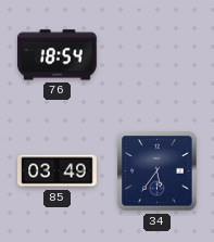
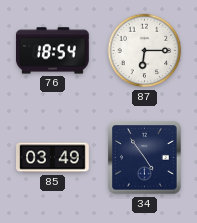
87: none -> 6:15
34: 5:36 -> 4:54
